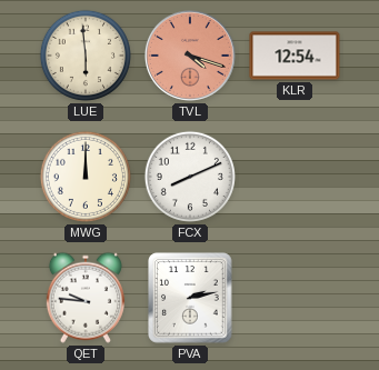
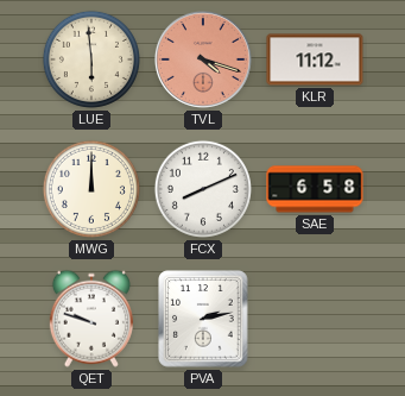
KLR: 12:54 -> 11:12
SAE: none -> 6:58
QET: 9:46 -> 9:48
